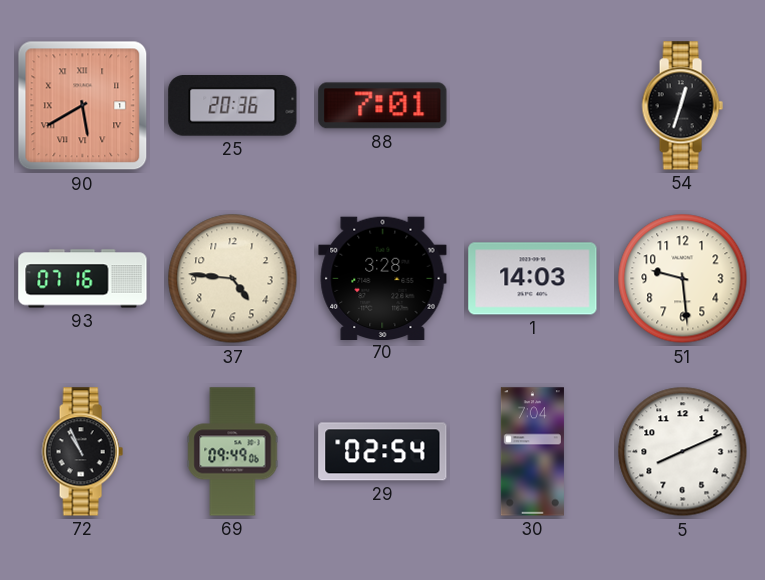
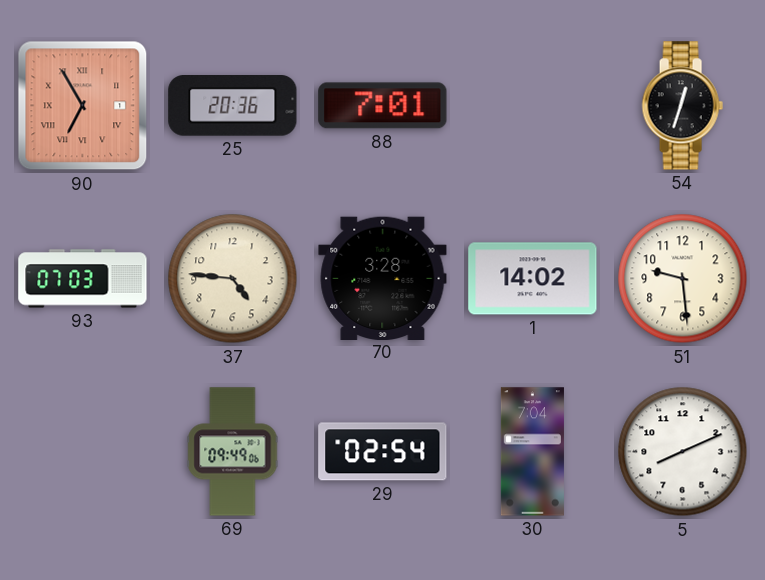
90: 5:40 -> 6:55
93: 07:16 -> 07:03
1: 14:03 -> 14:02
72: 10:56 -> none
